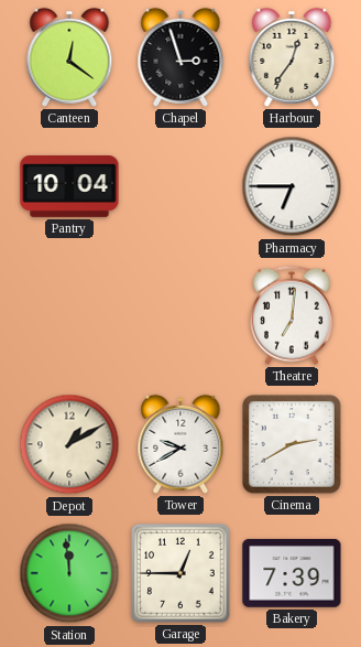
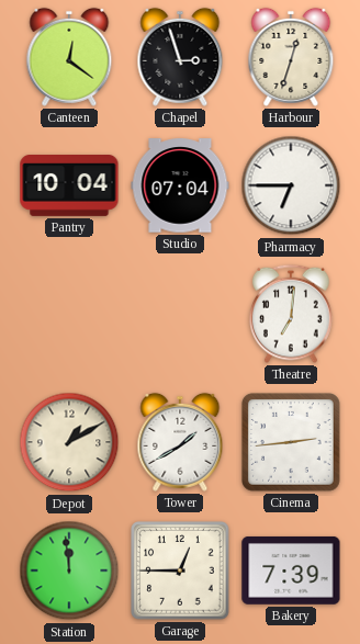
Harbour: 12:36 -> 12:33
Studio: none -> 07:04
Tower: 9:40 -> 1:40
Cinema: 2:40 -> 2:44
